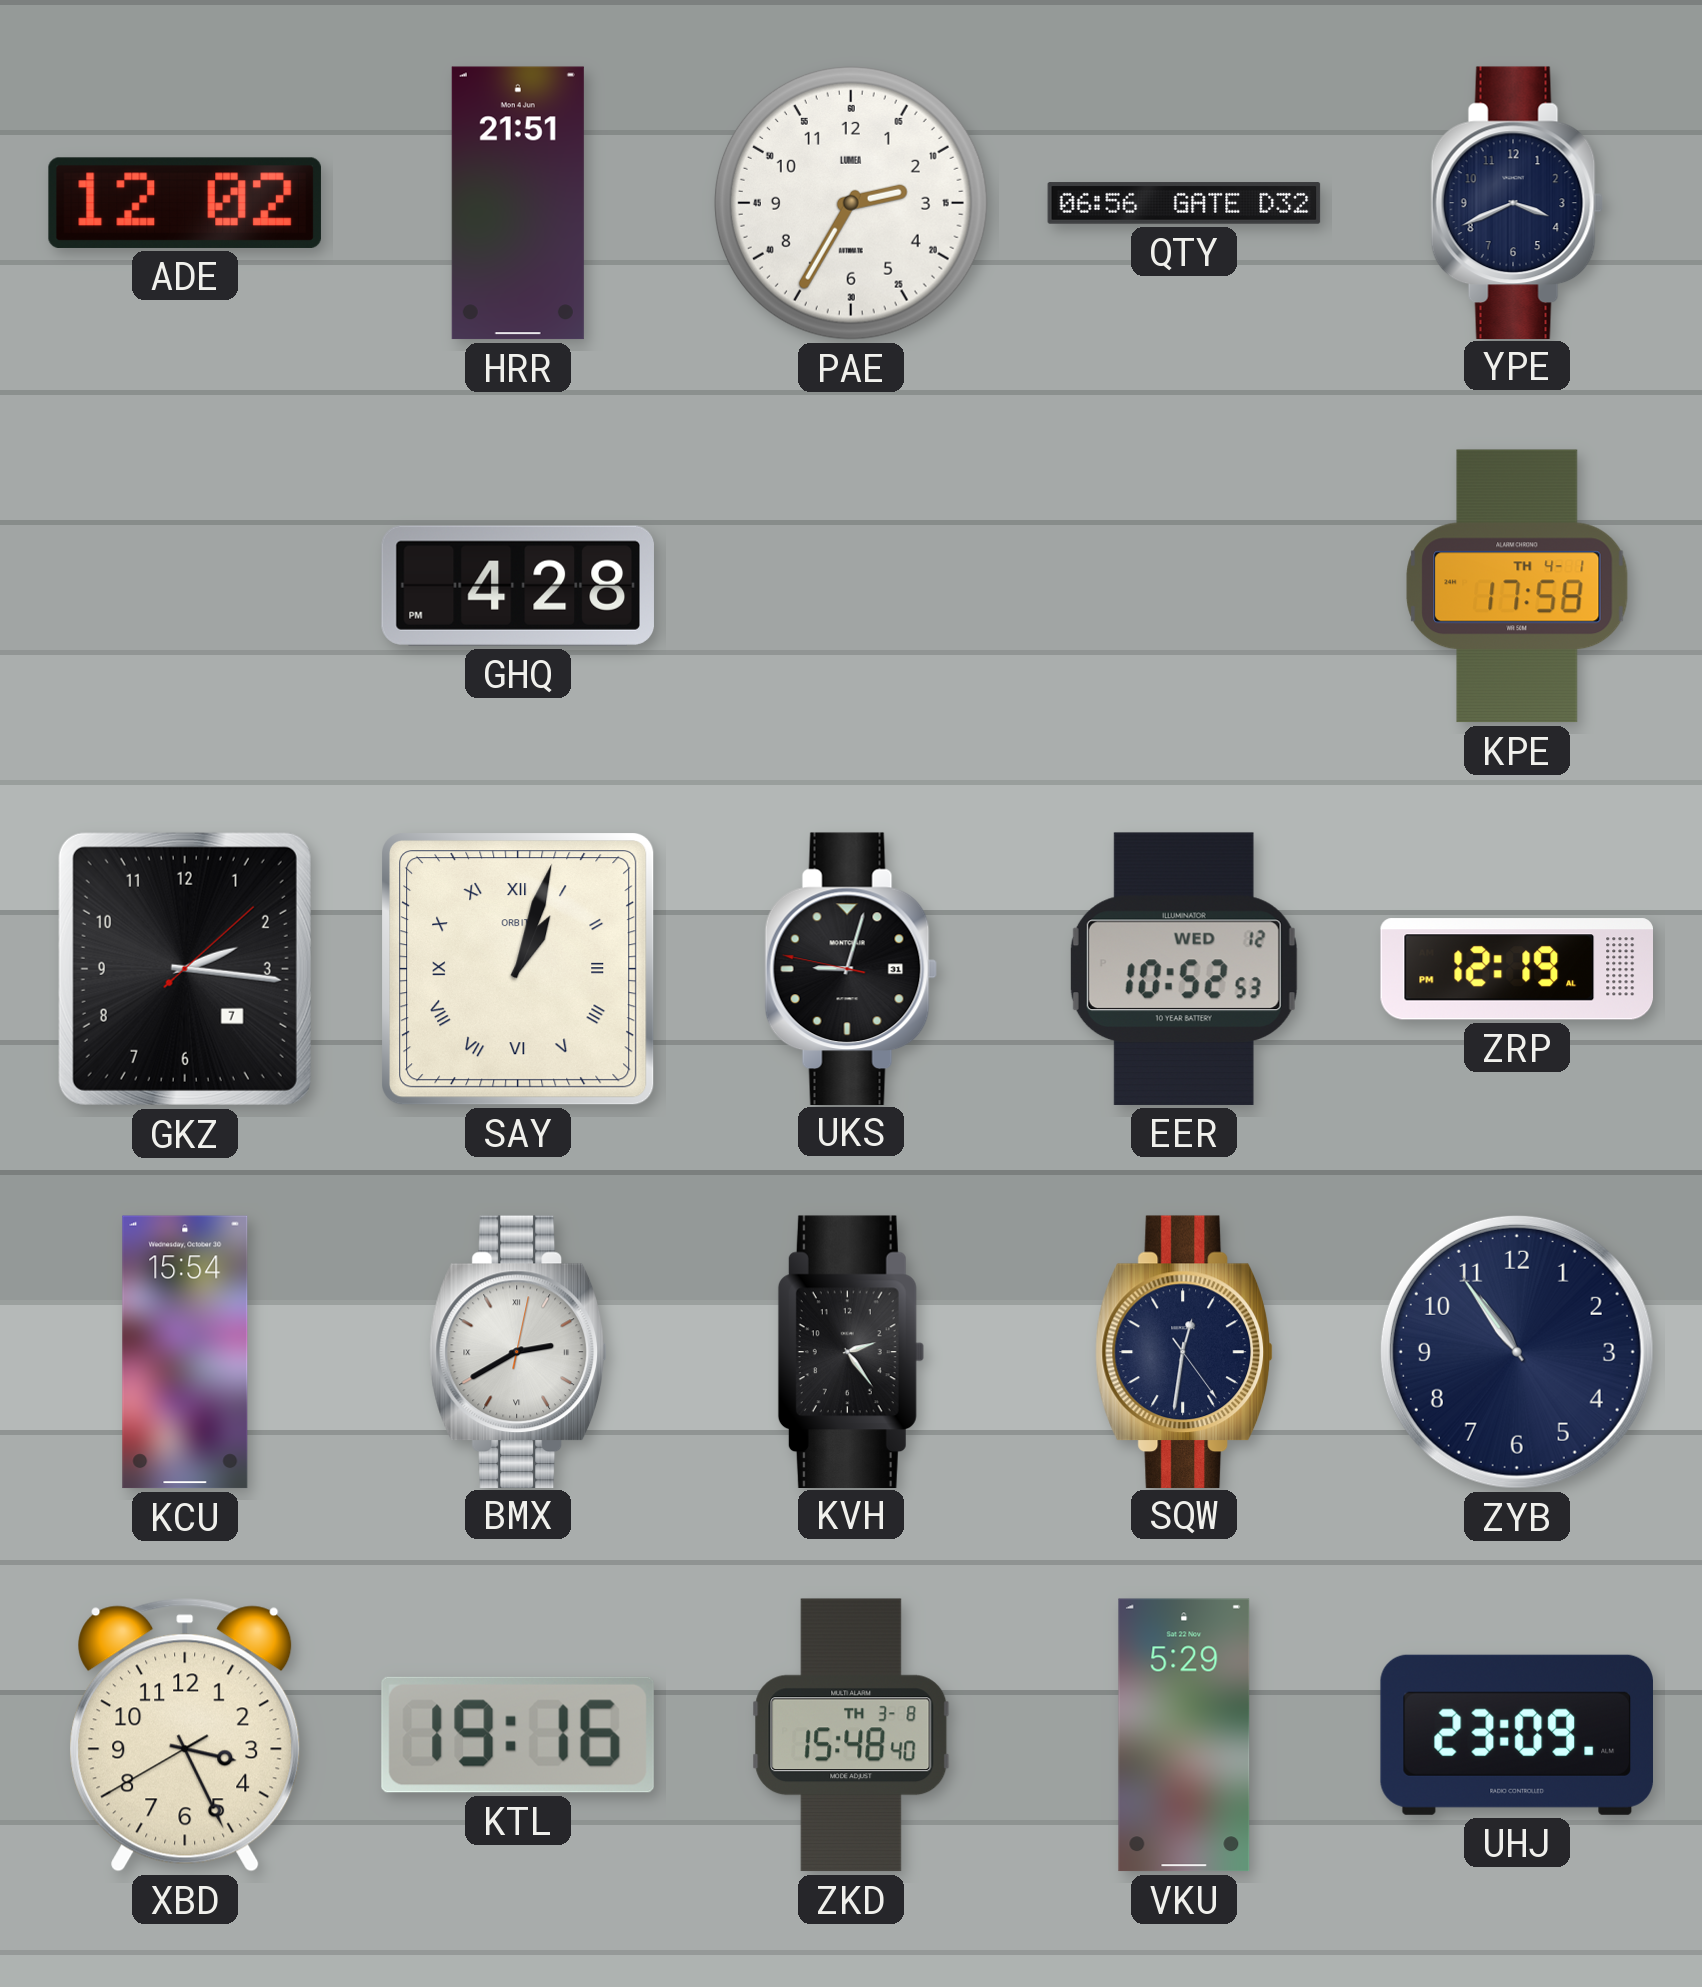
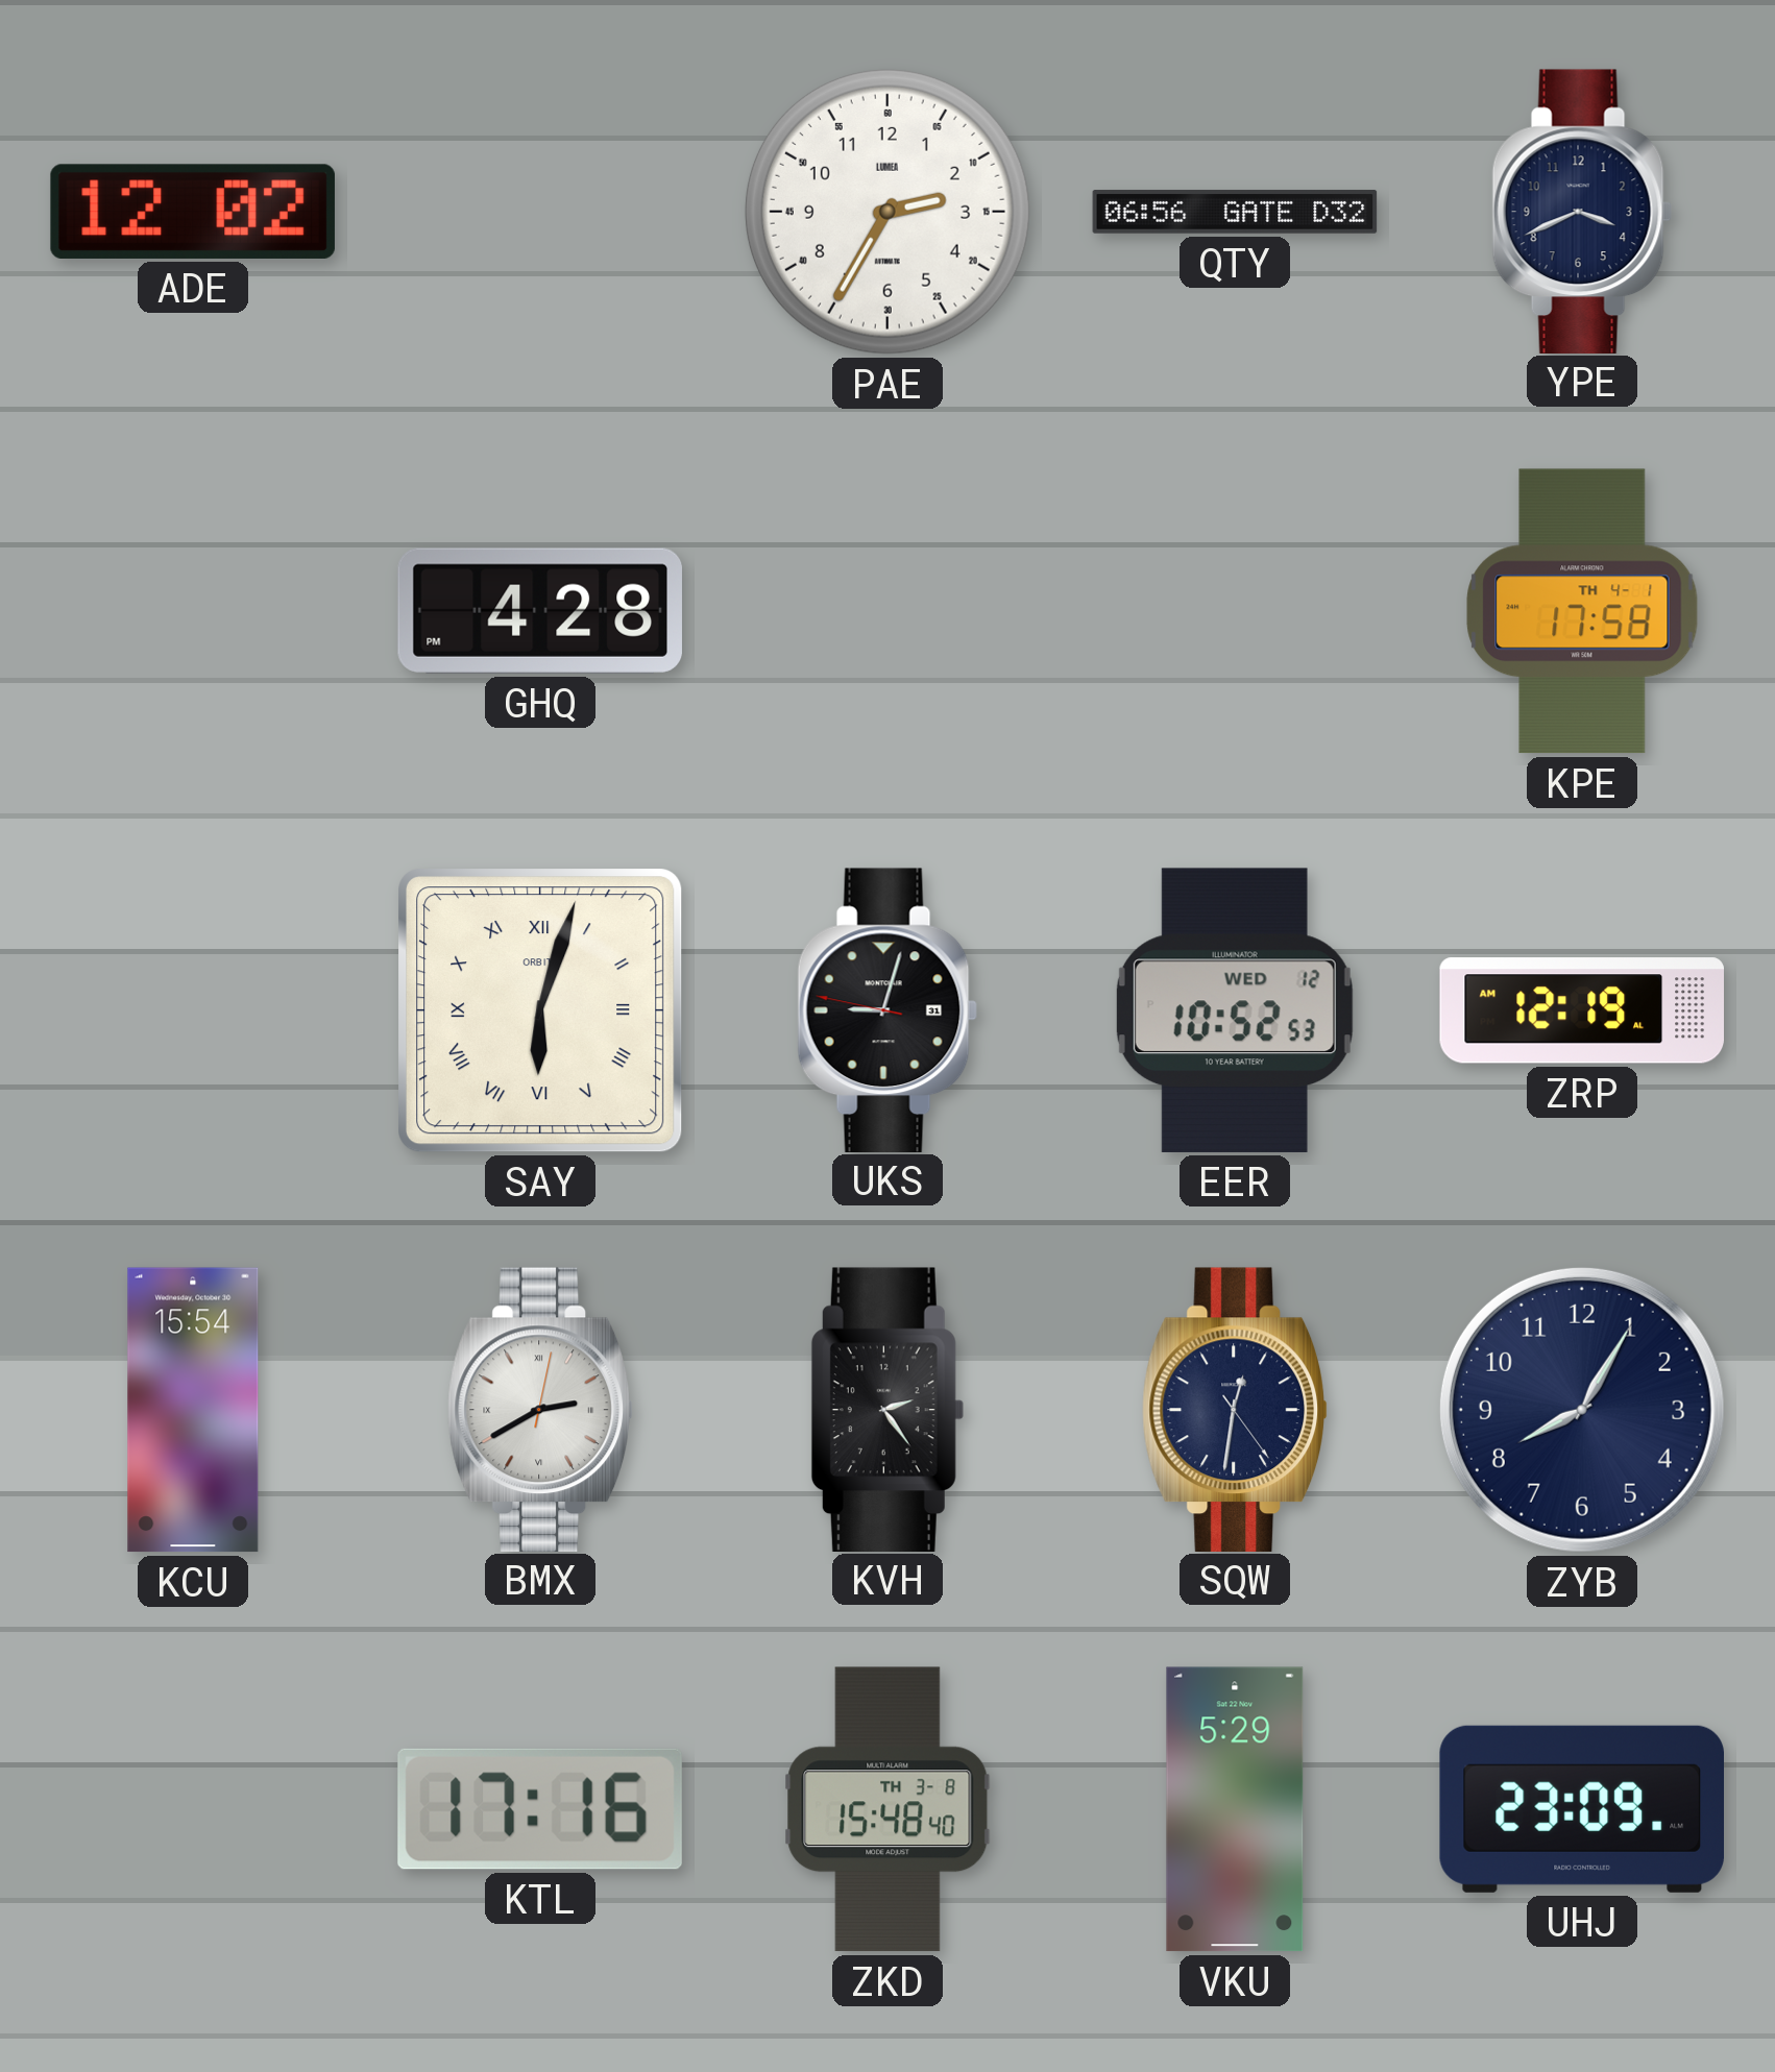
HRR: 21:51 -> none
GKZ: 2:16 -> none
SAY: 1:03 -> 6:03
ZRP: 12:19 PM -> 12:19 AM
ZYB: 10:54 -> 8:05
XBD: 3:25 -> none
KTL: 19:16 -> 17:16
